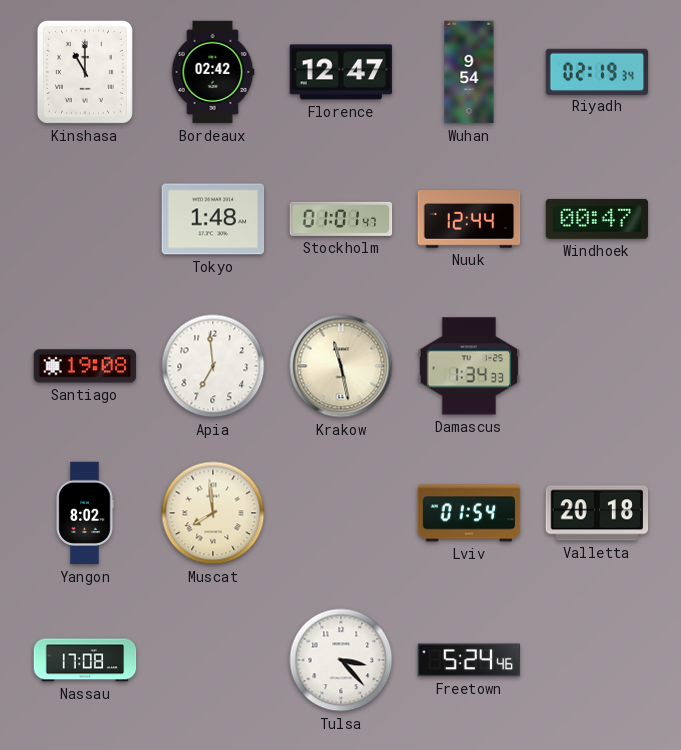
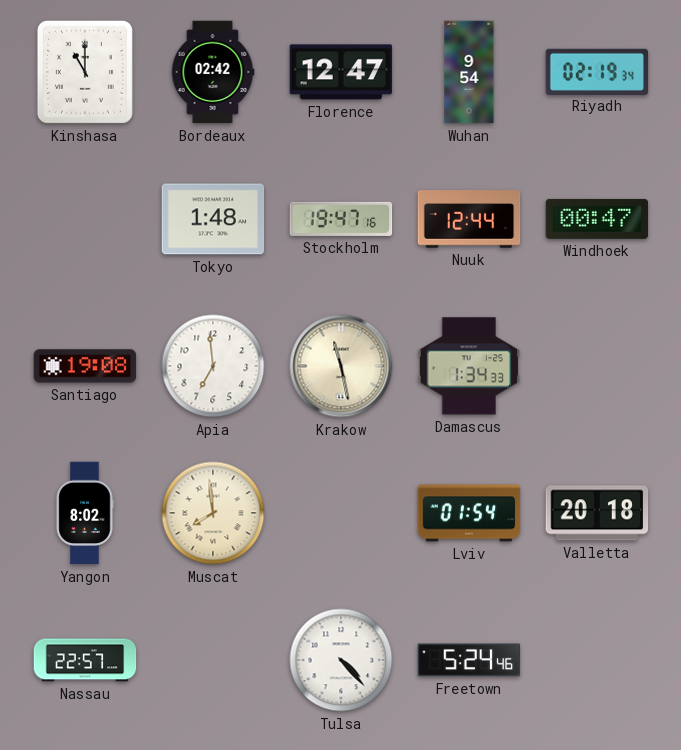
Stockholm: 01:01 -> 19:47
Nassau: 17:08 -> 22:57
Tulsa: 3:23 -> 4:23
